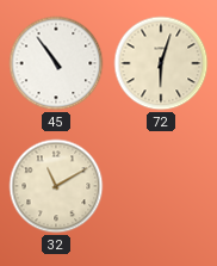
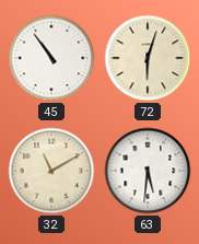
63: none -> 5:31
